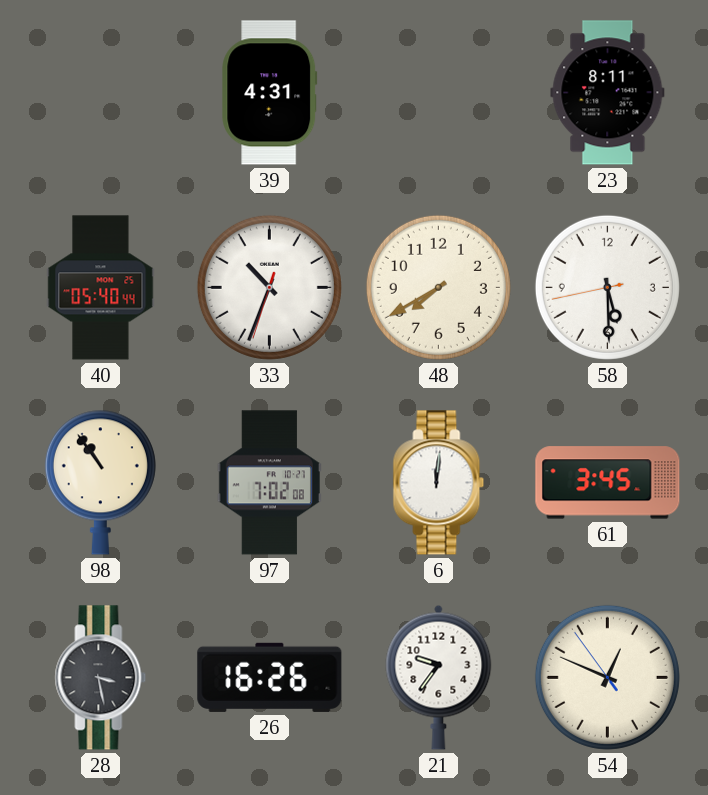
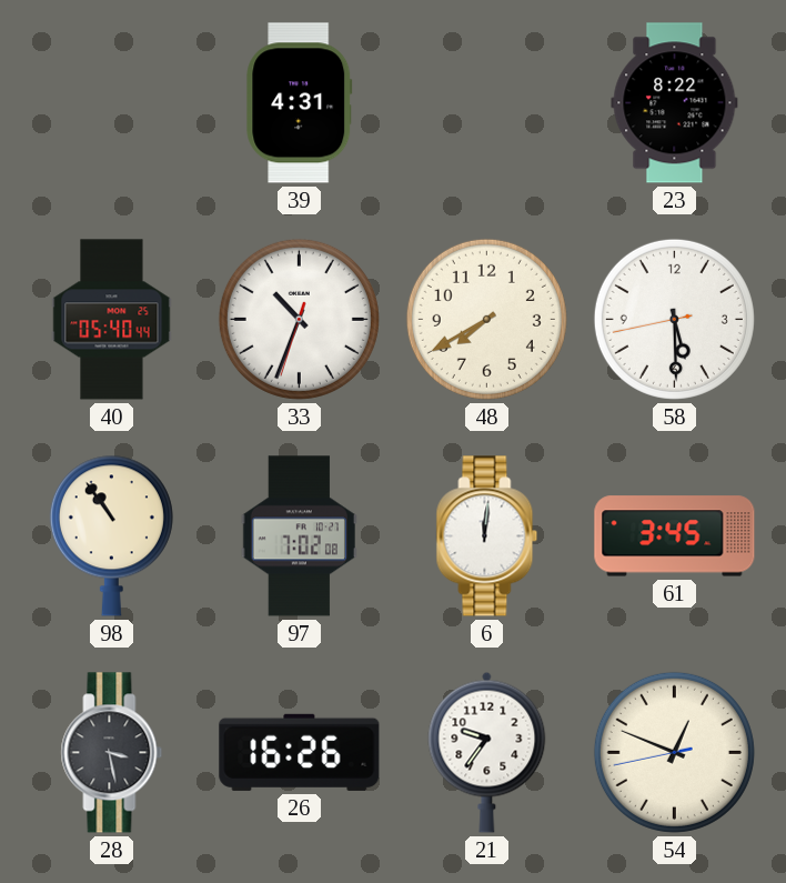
23: 8:11 -> 8:22
54: 12:48:54 -> 12:48:43
